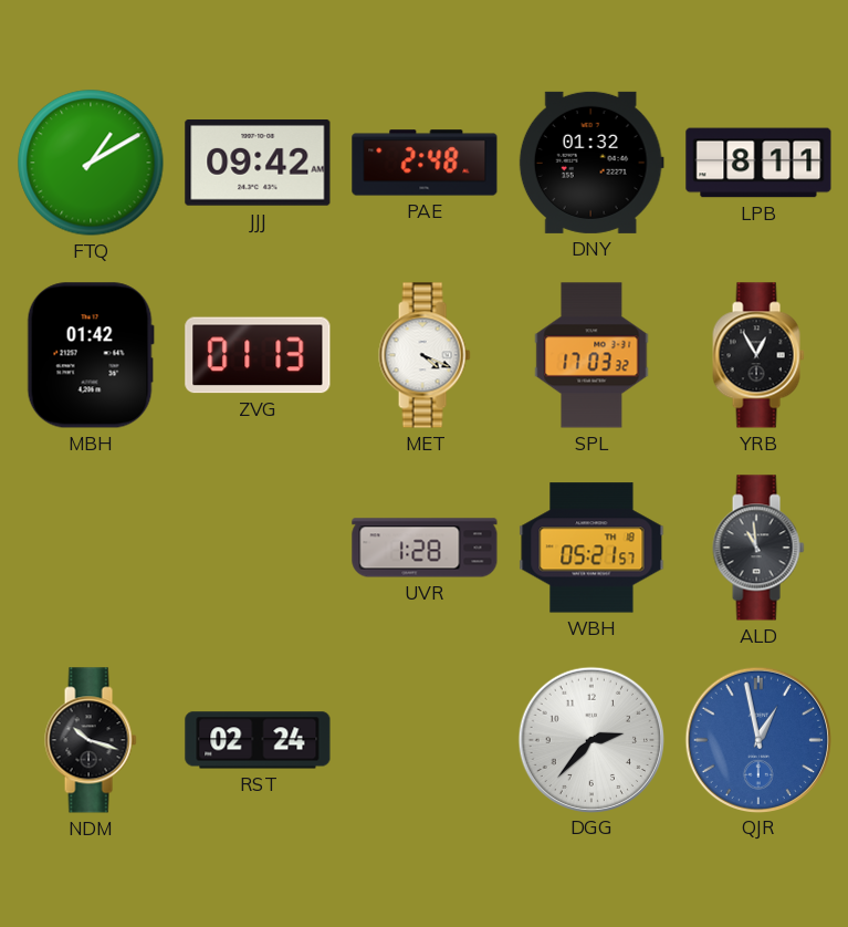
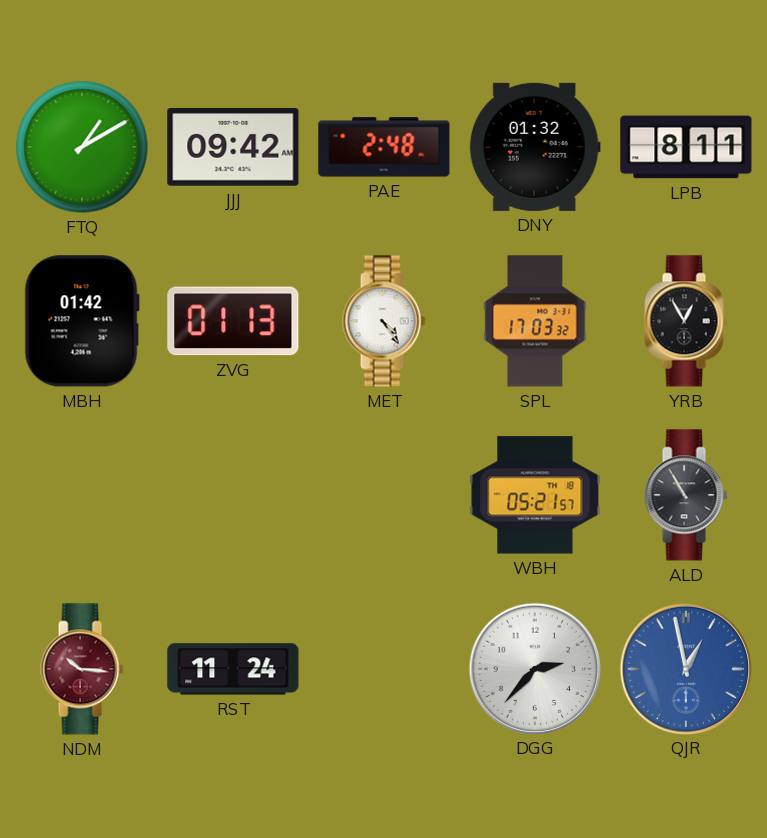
MET: 4:19 -> 4:24
UVR: 1:28 -> none
ALD: 10:59 -> 10:55
NDM: 10:18 -> 10:16
NDM dial: black -> burgundy
RST: 02:24 -> 11:24
